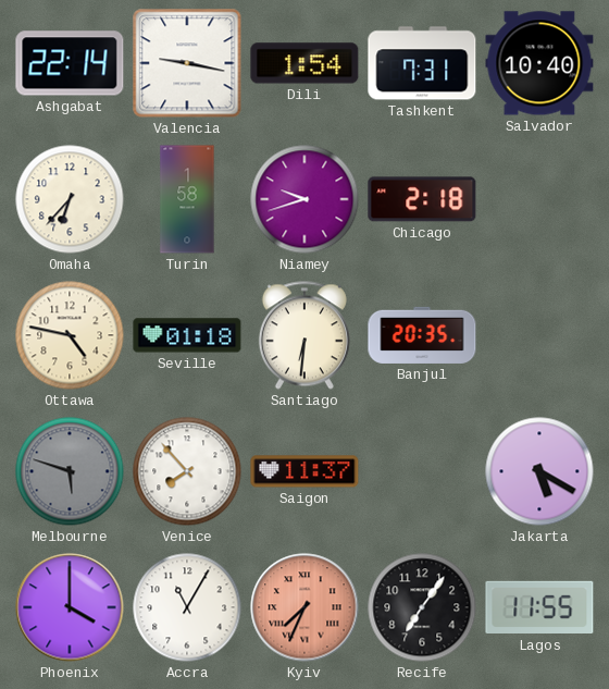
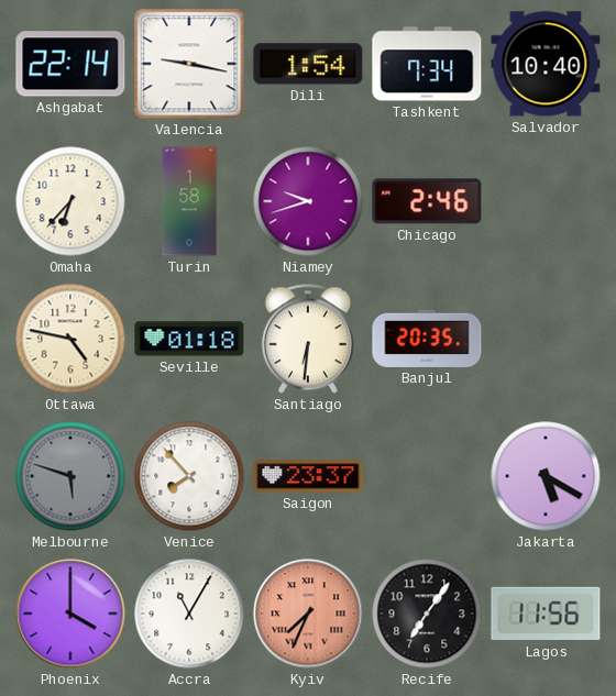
Tashkent: 7:31 -> 7:34
Chicago: 2:18 -> 2:46
Saigon: 11:37 -> 23:37
Lagos: 11:55 -> 11:56
